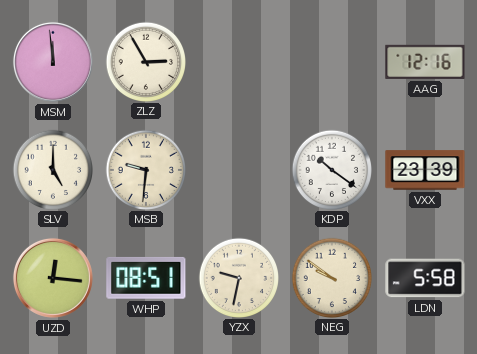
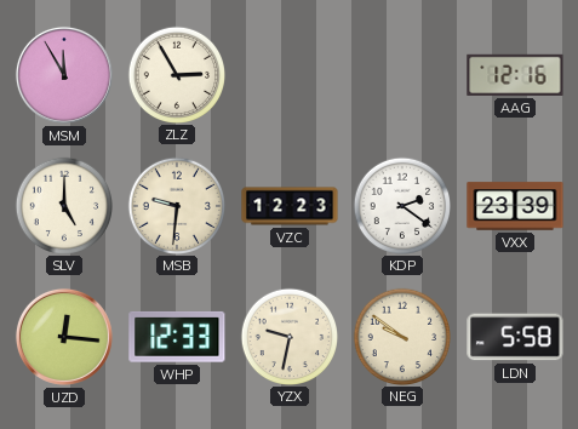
MSM: 11:59 -> 11:55
VZC: none -> 12:23
KDP: 10:21 -> 2:21
WHP: 08:51 -> 12:33
